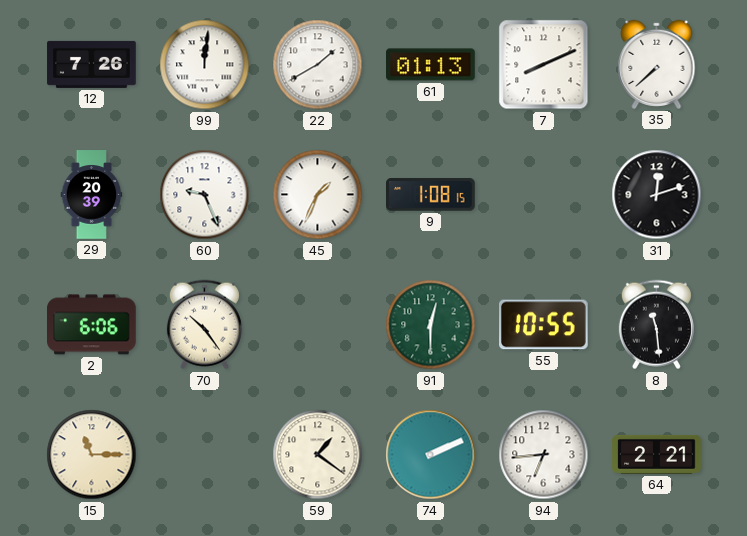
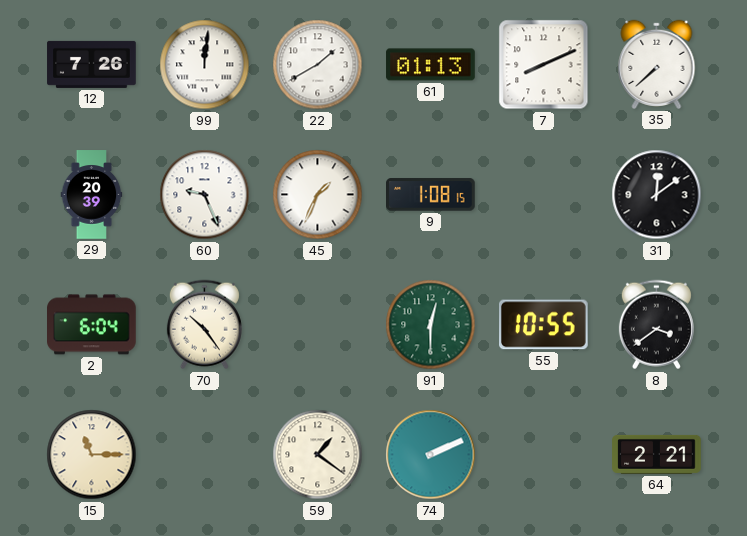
31: 12:12 -> 12:09
2: 6:06 -> 6:04
8: 11:29 -> 3:39
94: 6:44 -> none
